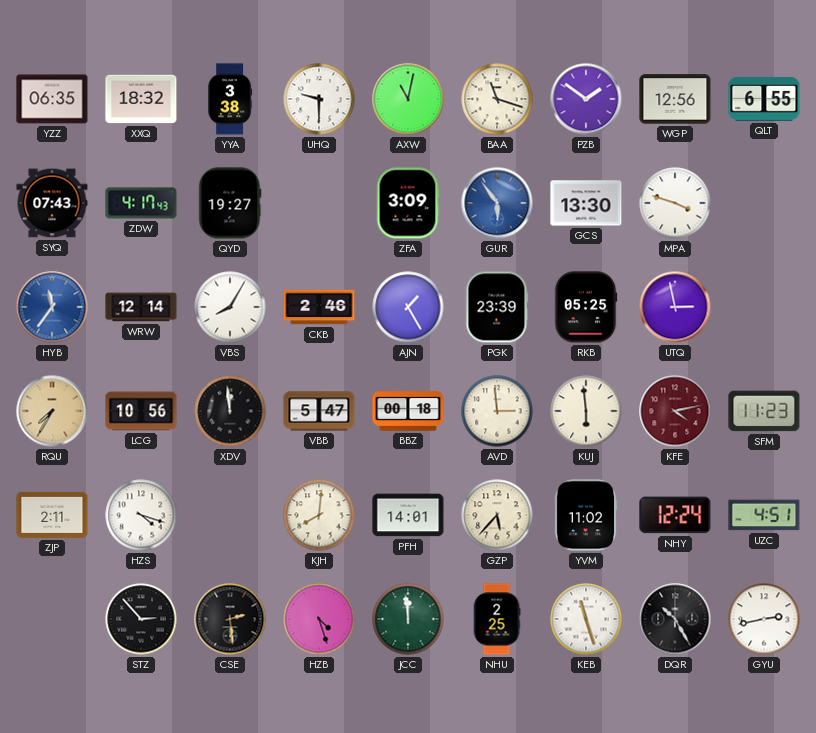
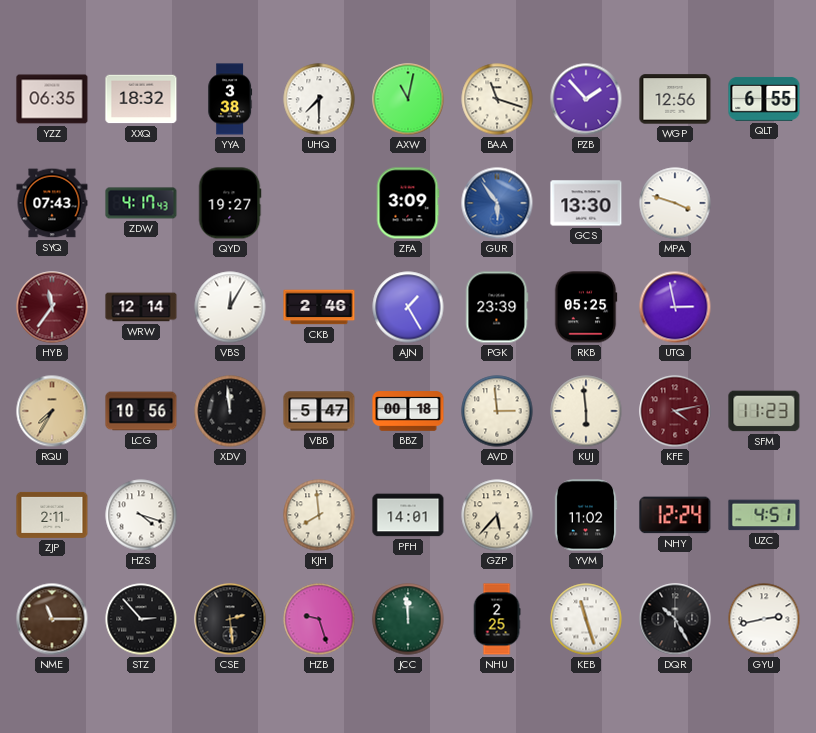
UHQ: 9:30 -> 7:30
PZB: 1:51 -> 1:53
HYB dial: blue -> burgundy
VBS: 8:05 -> 12:05
KJH: 8:01 -> 7:59
NME: none -> 11:15
HZB: 4:27 -> 9:27
